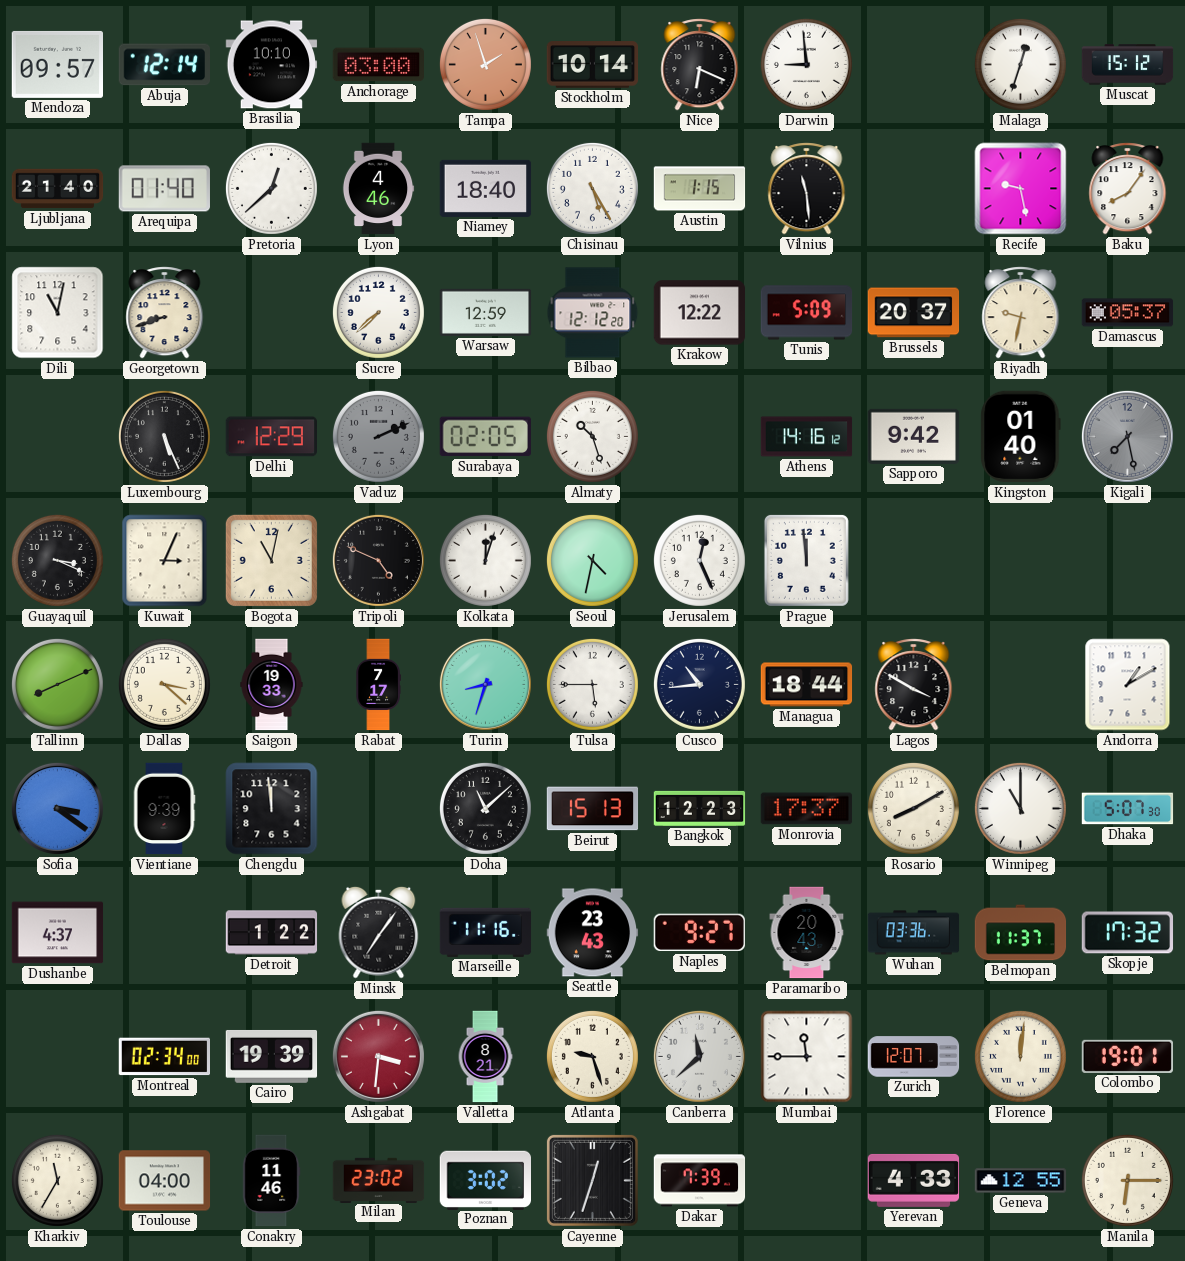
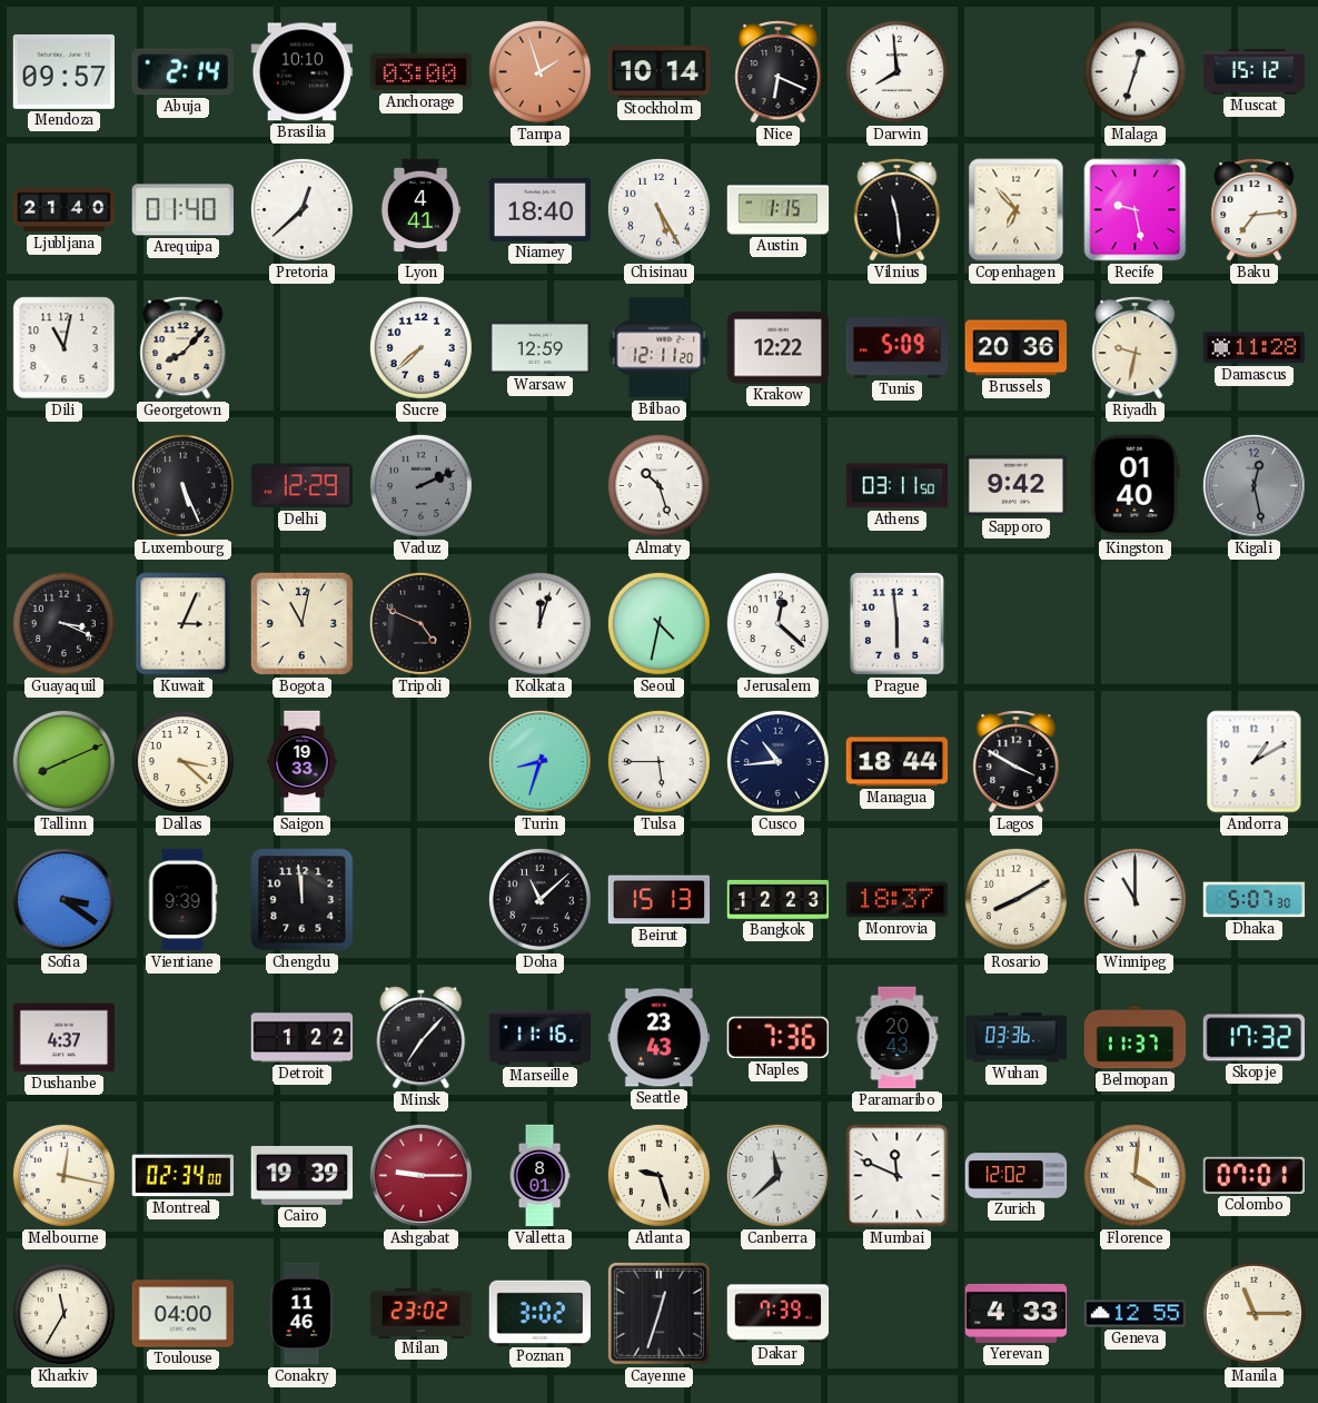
Abuja: 12:14 -> 2:14
Darwin: 8:59 -> 7:59
Lyon: 4:46 -> 4:41
Copenhagen: none -> 6:53
Baku: 8:06 -> 7:14
Georgetown: 8:42 -> 8:07
Bilbao: 12:12 -> 12:11
Brussels: 20:37 -> 20:36
Damascus: 05:37 -> 11:28
Surabaya: 02:05 -> none
Athens: 14:16 -> 03:11
Kigali: 7:28 -> 12:28
Jerusalem: 12:26 -> 12:22
Prague: 11:59 -> 5:59
Rabat: 7:17 -> none
Monrovia: 17:37 -> 18:37
Minsk: 7:06 -> 7:07
Naples: 9:27 -> 7:36
Melbourne: none -> 12:17
Ashgabat: 3:31 -> 9:15
Valletta: 8:21 -> 8:01
Mumbai: 11:45 -> 11:49
Zurich: 12:07 -> 12:02
Florence: 12:01 -> 4:01
Colombo: 19:01 -> 07:01
Manila: 6:15 -> 11:15
